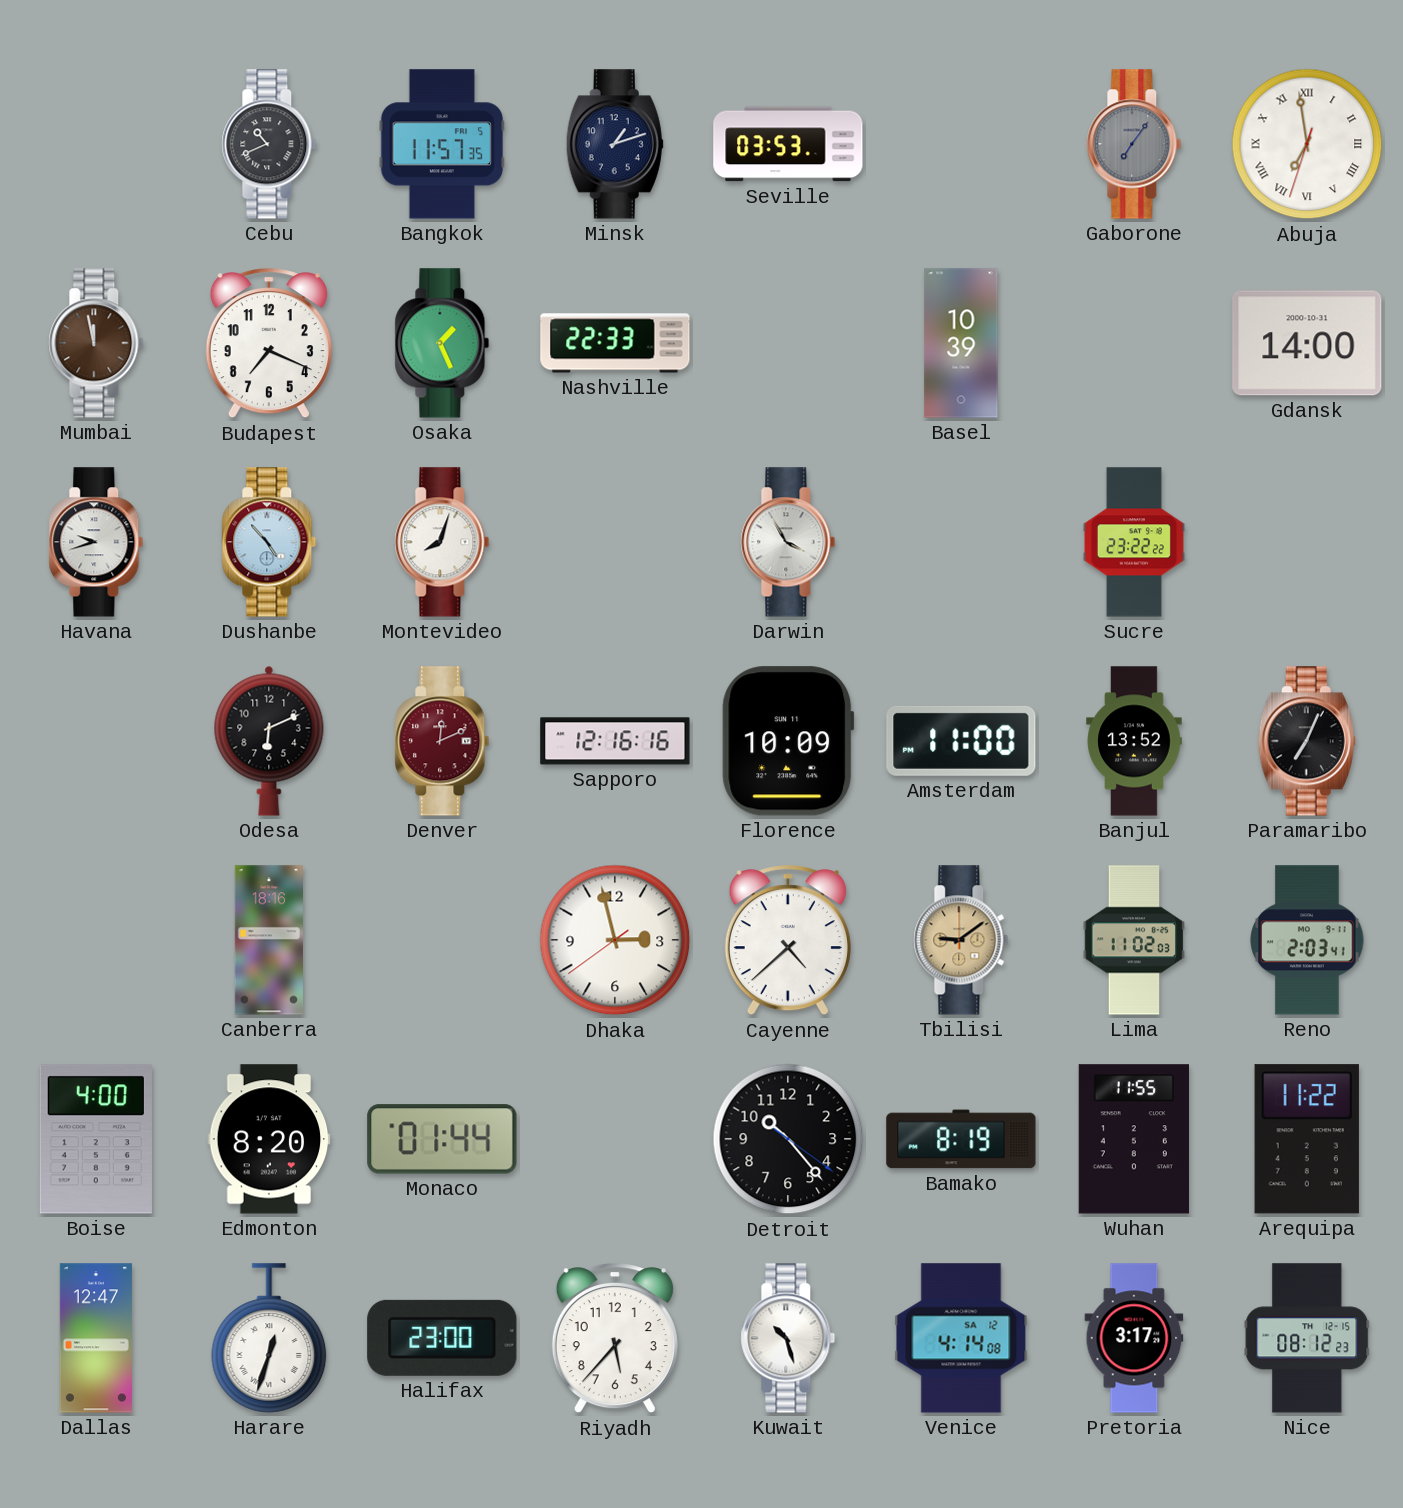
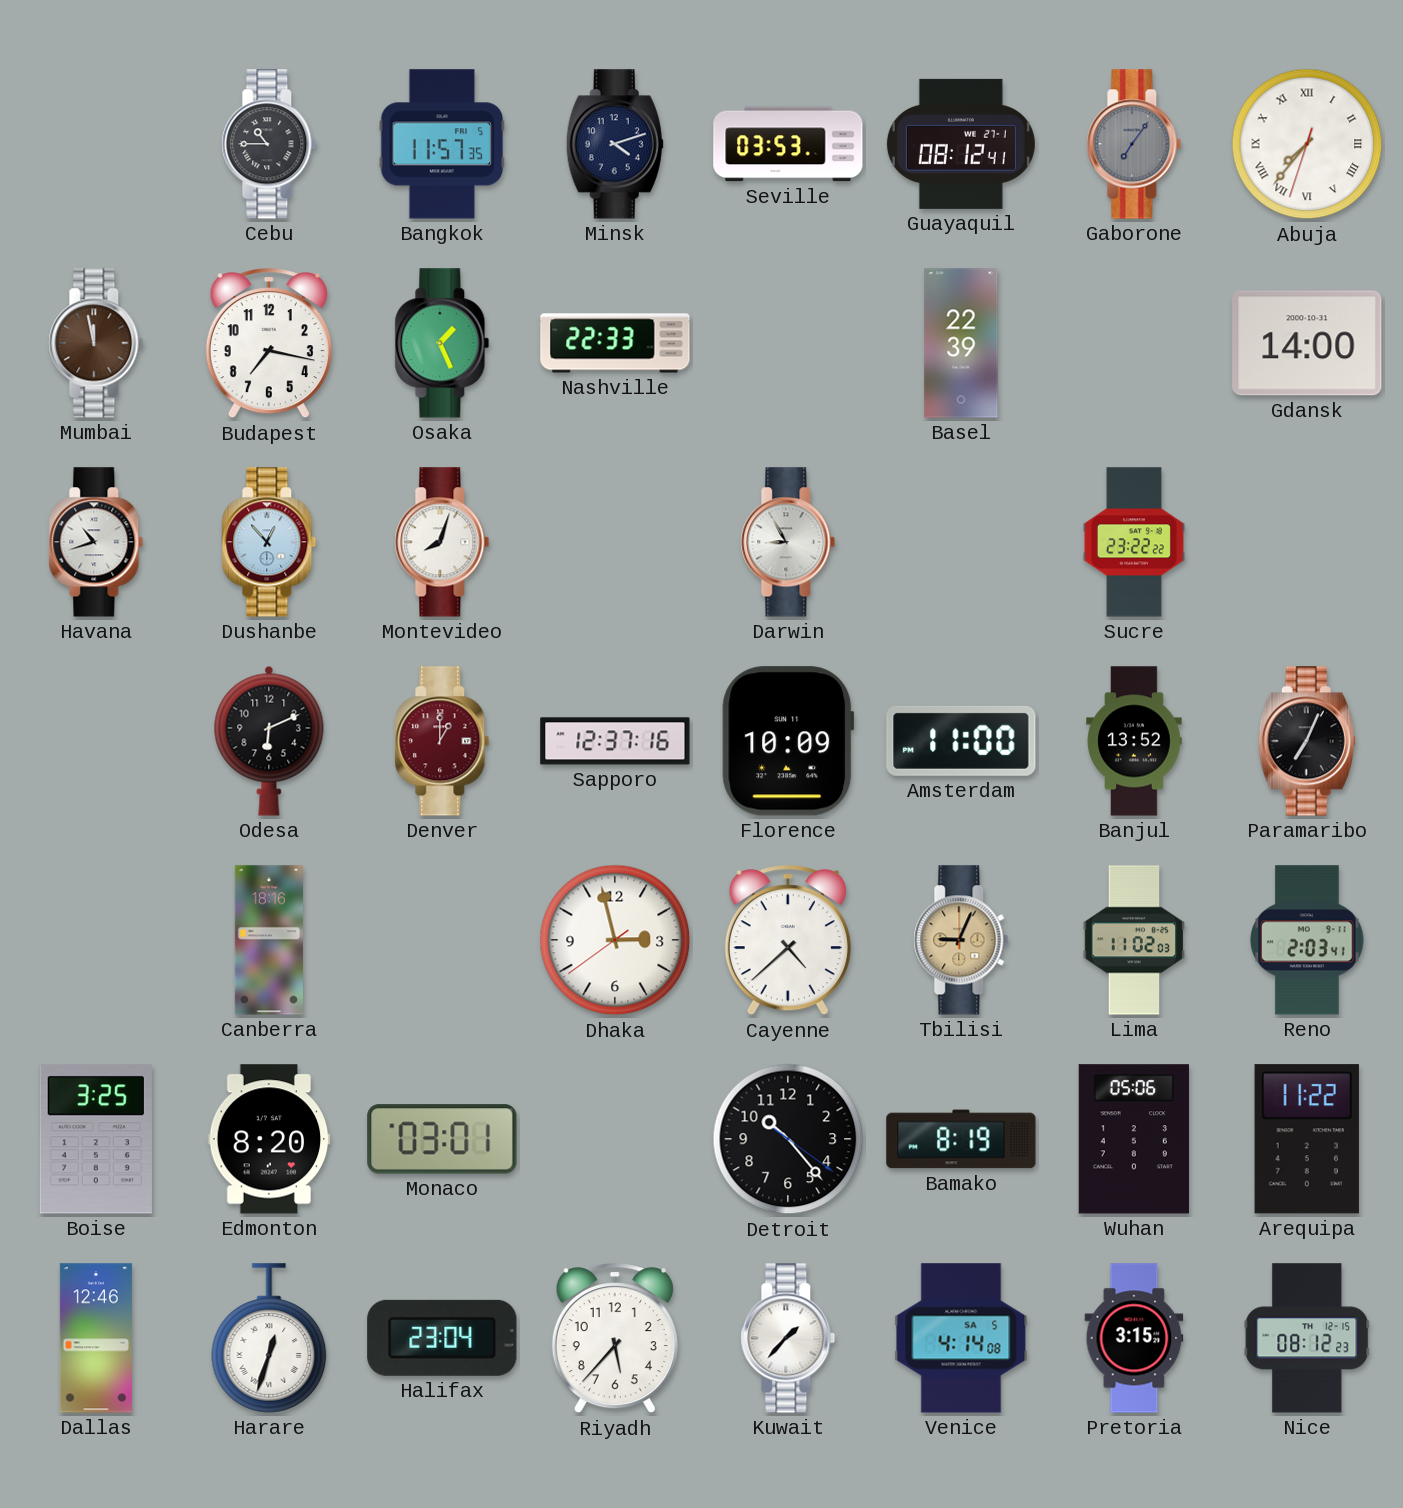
Cebu: 10:41 -> 10:45
Minsk: 1:12 -> 4:12
Guayaquil: none -> 08:12
Abuja: 6:58 -> 7:36
Budapest: 7:19 -> 7:17
Basel: 10:39 -> 22:39
Havana: 9:42 -> 10:42
Dushanbe: 4:53 -> 12:53
Darwin: 3:55 -> 8:55
Denver: 12:11 -> 1:00
Sapporo: 12:16 -> 12:37
Tbilisi: 9:09 -> 9:04
Boise: 4:00 -> 3:25
Monaco: 01:44 -> 03:01
Wuhan: 11:55 -> 05:06
Dallas: 12:47 -> 12:46
Halifax: 23:00 -> 23:04
Kuwait: 10:27 -> 1:37
Venice date: SA 12 -> SA 5
Pretoria: 3:17 -> 3:15
